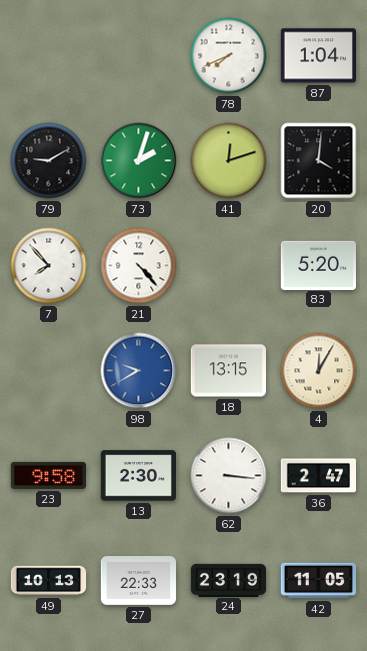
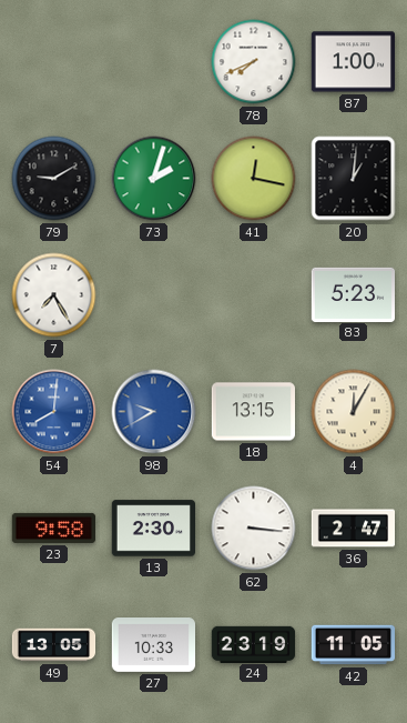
87: 1:04 -> 1:00
41: 12:12 -> 12:17
20: 4:01 -> 1:01
7: 7:53 -> 7:25
21: 4:23 -> none
83: 5:20 -> 5:23
54: none -> 8:01
49: 10:13 -> 13:05
27: 22:33 -> 10:33
